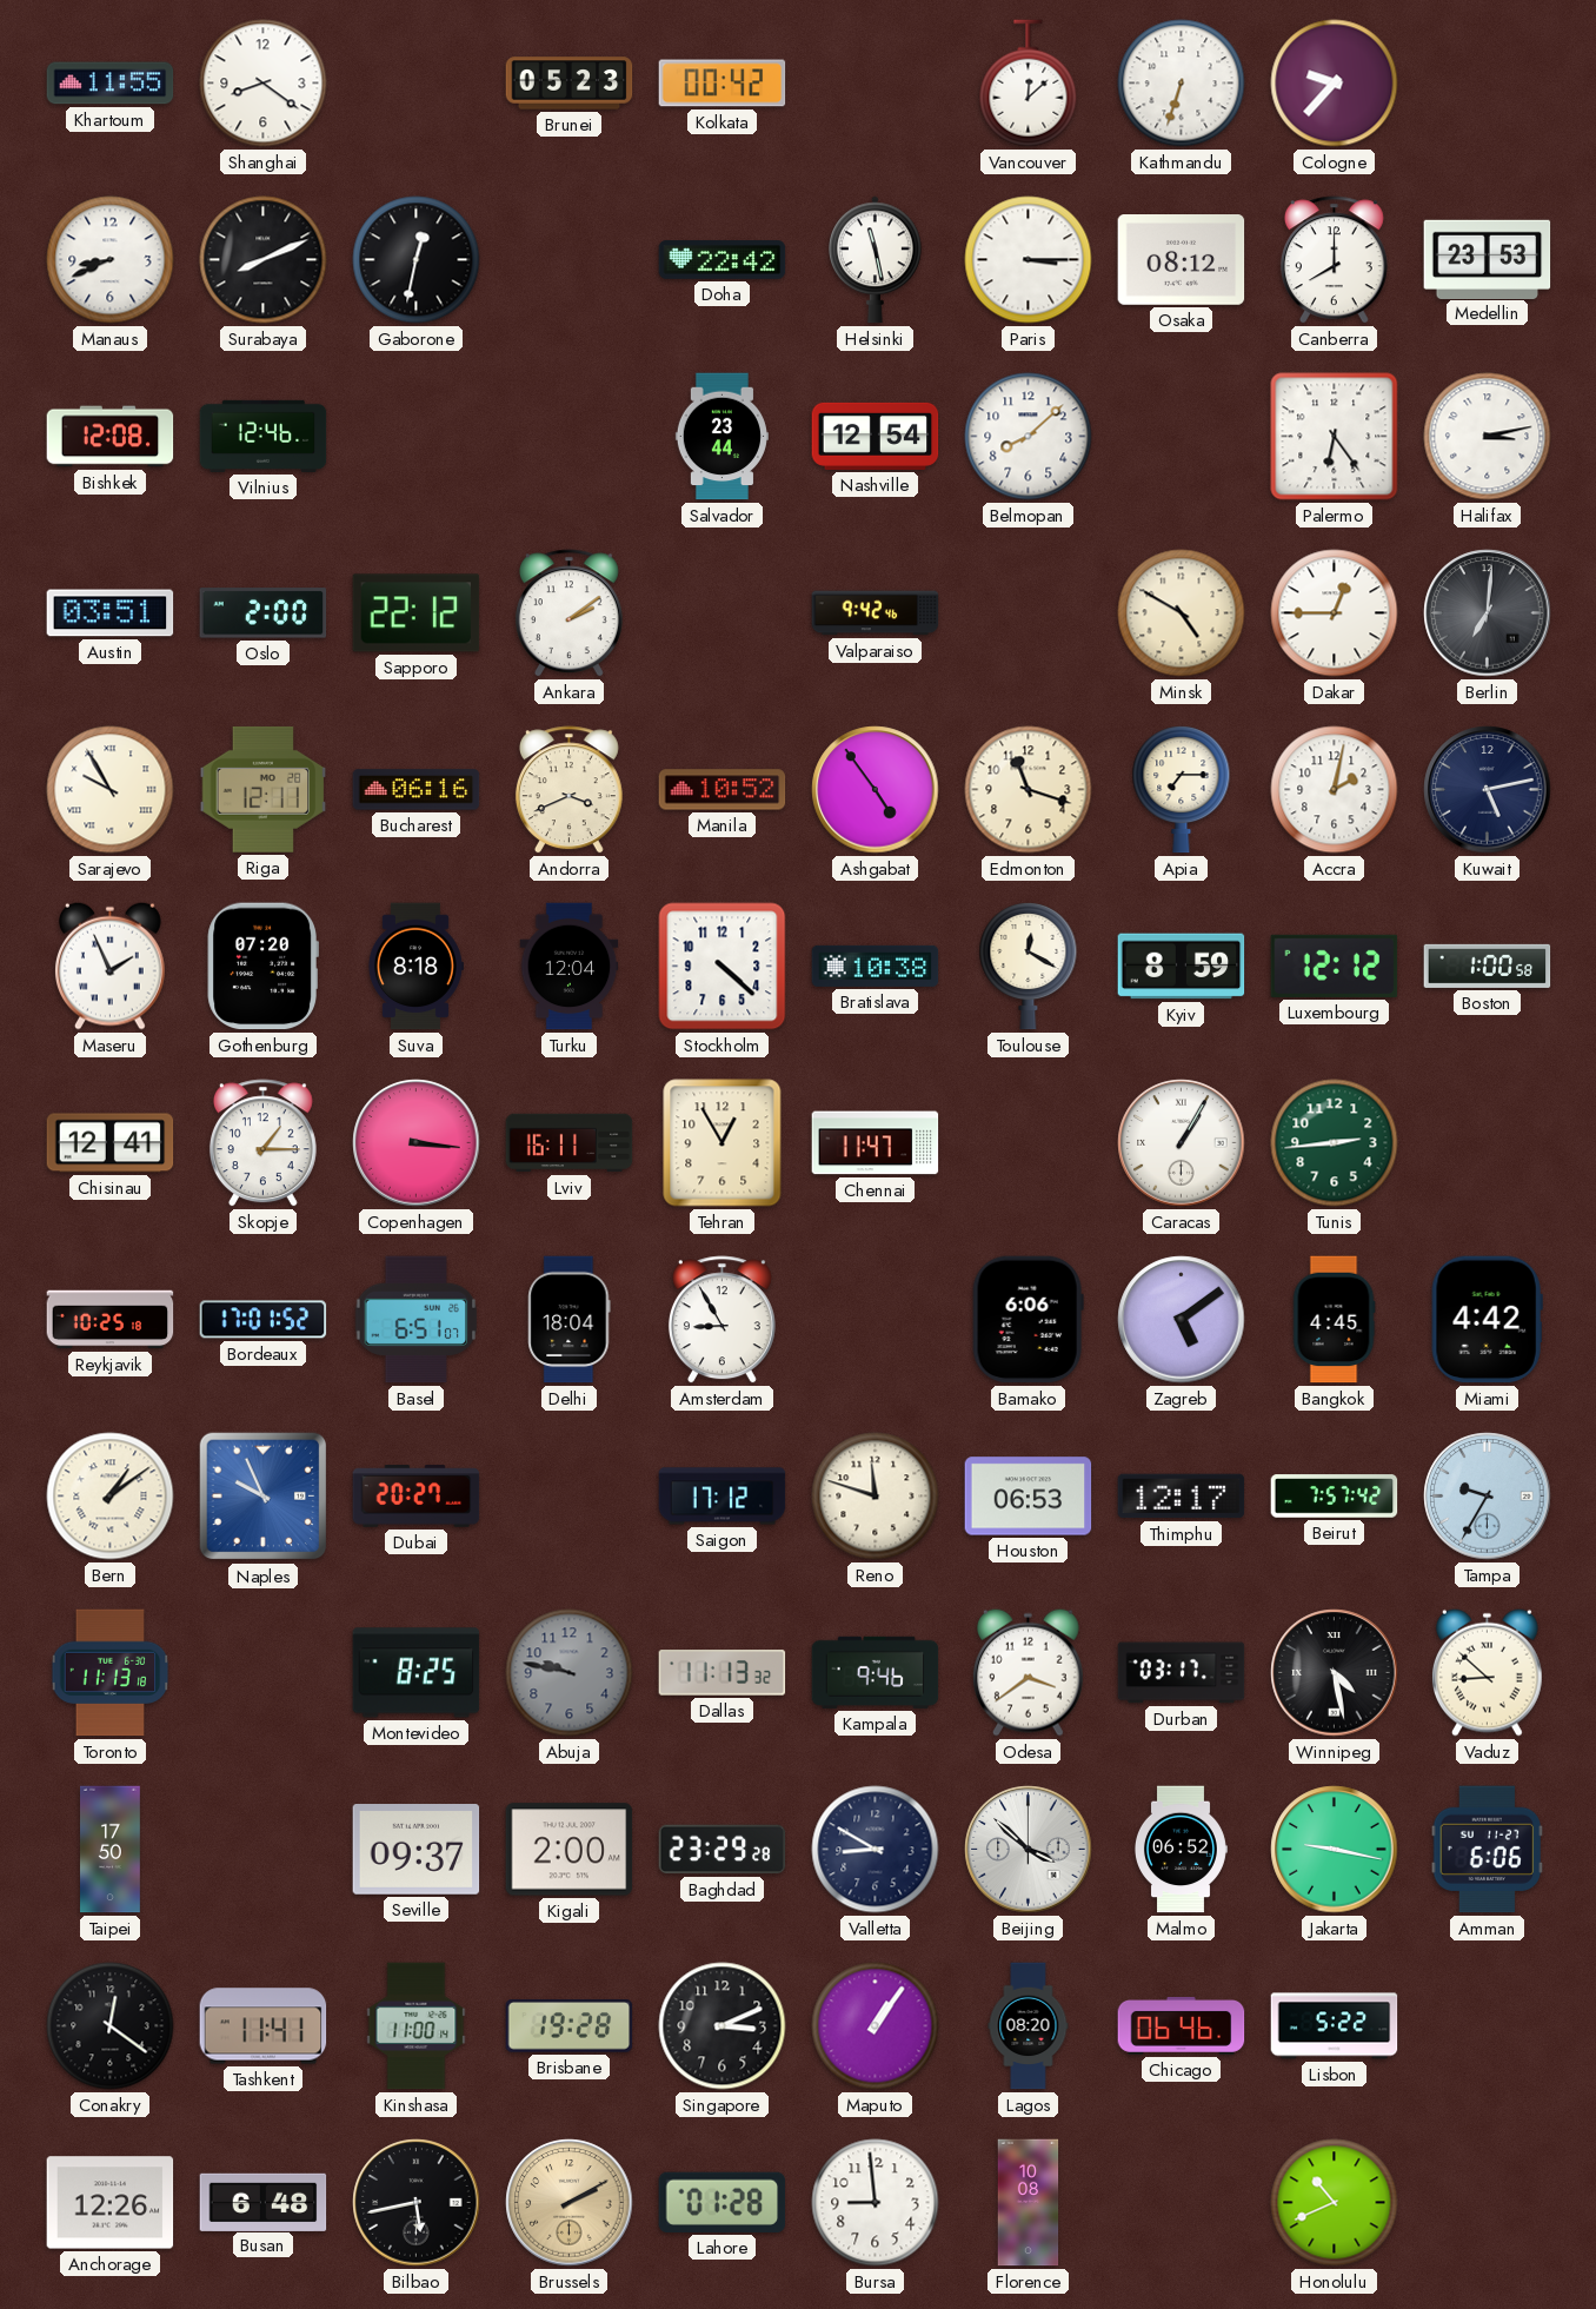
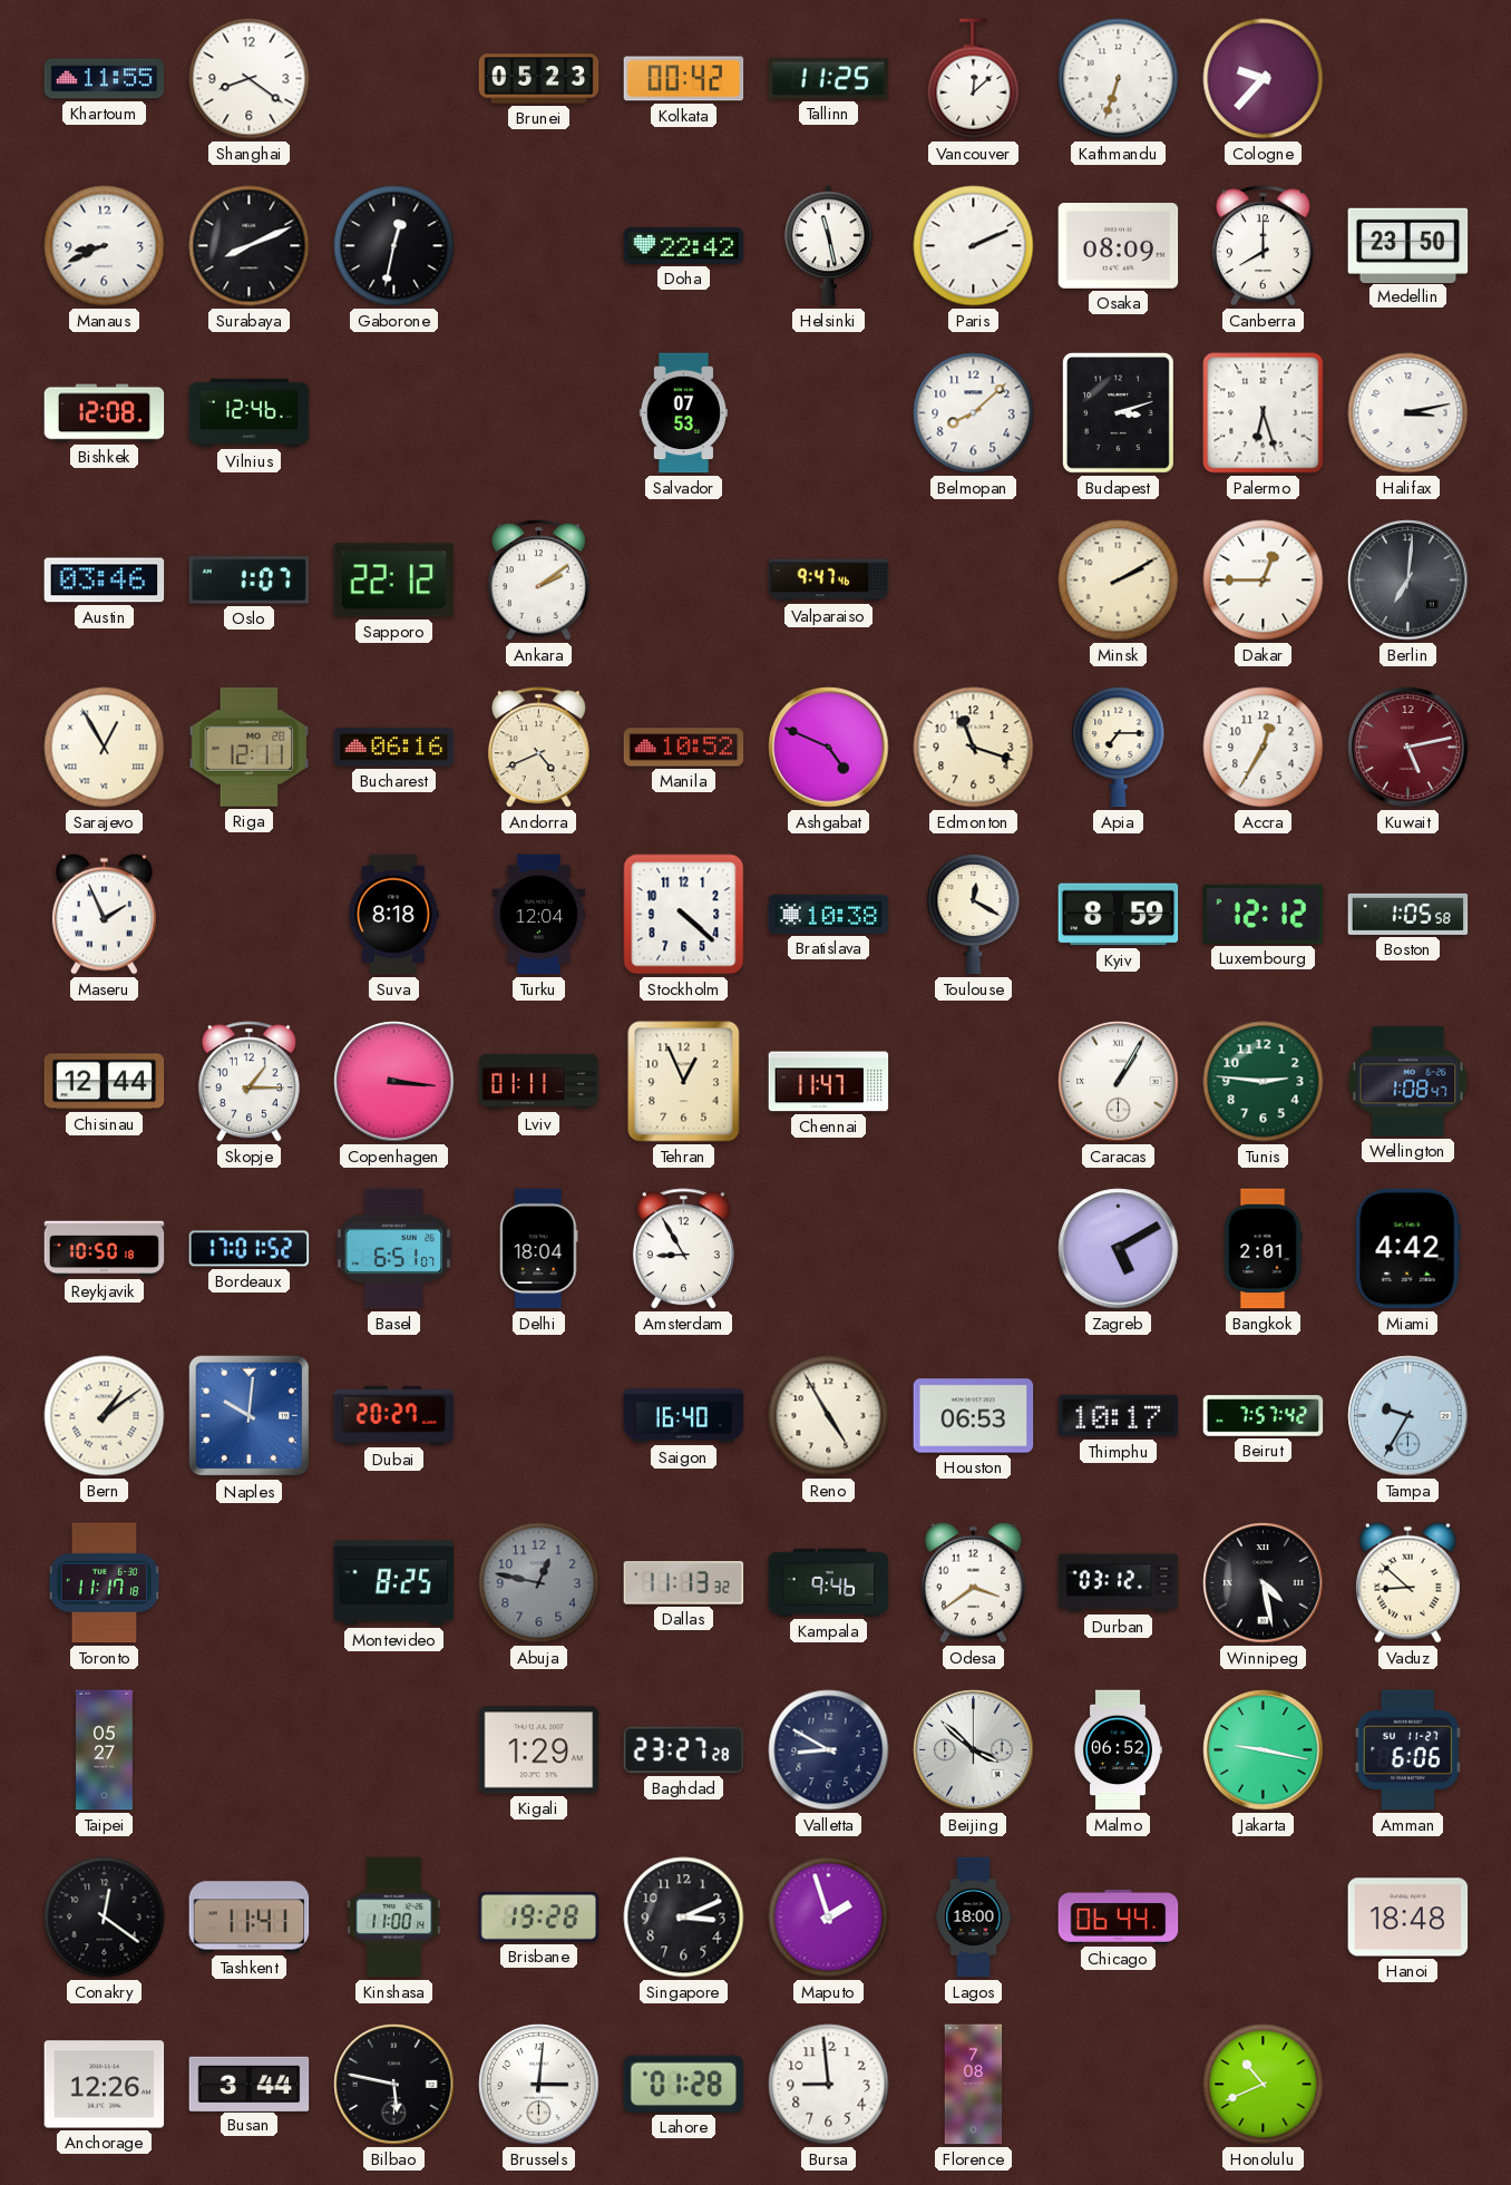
Tallinn: none -> 11:25
Paris: 3:15 -> 2:11
Osaka: 08:12 -> 08:09
Medellin: 23:53 -> 23:50
Salvador: 23:44 -> 07:53
Nashville: 12:54 -> none
Budapest: none -> 3:12
Palermo: 6:24 -> 6:27
Austin: 03:51 -> 03:46
Oslo: 2:00 -> 1:07
Valparaiso: 9:42 -> 9:47
Minsk: 4:50 -> 2:10
Sarajevo: 9:55 -> 12:55
Andorra: 3:41 -> 4:41
Ashgabat: 4:54 -> 4:49
Accra: 2:02 -> 12:35
Kuwait dial: navy -> burgundy
Gothenburg: 07:20 -> none
Boston: 1:00 -> 1:05
Chisinau: 12:41 -> 12:44
Lviv: 16:11 -> 01:11
Tehran: 12:55 -> 12:56
Tunis: 2:44 -> 2:46
Wellington: none -> 1:08
Reykjavik: 10:25 -> 10:50
Bamako: 6:06 -> none
Zagreb: 5:09 -> 5:10
Bangkok: 4:45 -> 2:01
Naples: 9:56 -> 10:01
Saigon: 17:12 -> 16:40
Reno: 11:48 -> 4:55
Thimphu: 12:17 -> 10:17
Toronto: 11:13 -> 11:17
Abuja: 9:47 -> 12:47
Durban: 03:17 -> 03:12
Taipei: 17:50 -> 05:27
Seville: 09:37 -> none
Kigali: 2:00 -> 1:29
Baghdad: 23:29 -> 23:27
Maputo: 1:06 -> 1:57
Lagos: 08:20 -> 18:00
Chicago: 06:46 -> 06:44
Lisbon: 5:22 -> none
Hanoi: none -> 18:48
Busan: 6:48 -> 3:44
Bilbao: 5:43 -> 5:47
Brussels: 2:10 -> 3:01
Brussels dial: champagne -> white
Florence: 10:08 -> 7:08
